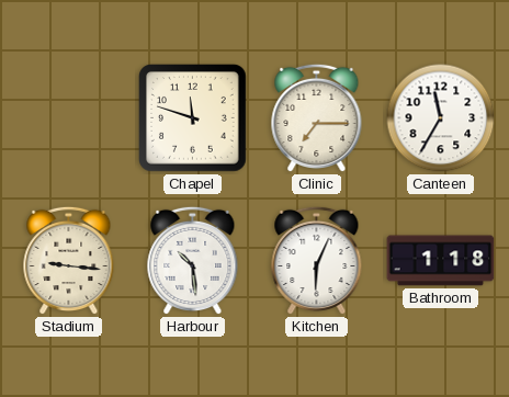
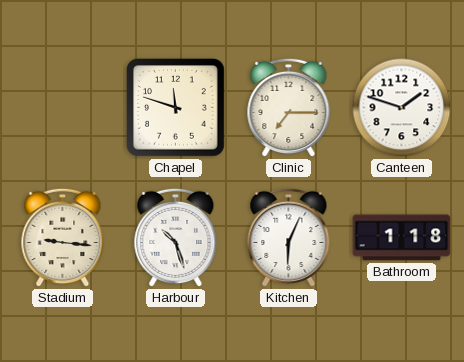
Canteen: 11:35 -> 1:48
Harbour: 10:29 -> 10:27
